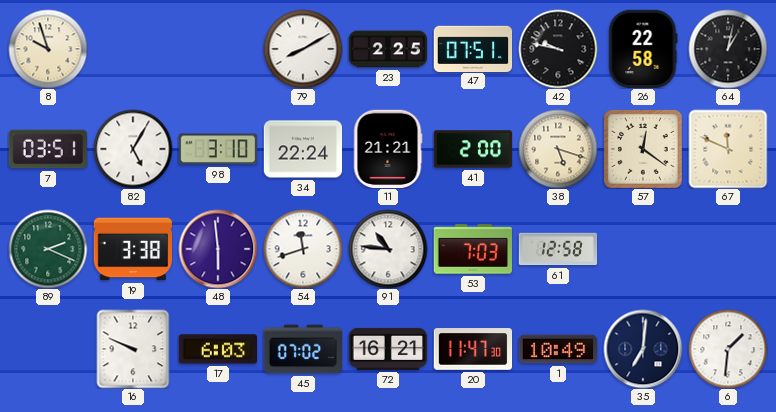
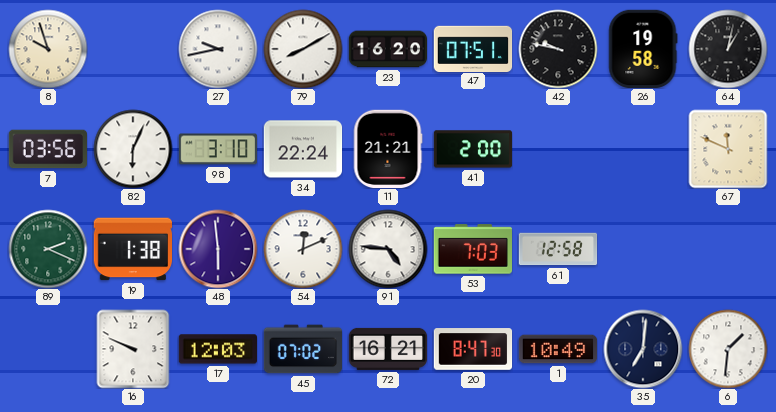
27: none -> 9:43
23: 2:25 -> 16:20
26: 22:58 -> 19:58
7: 03:51 -> 03:56
82: 5:05 -> 6:04
38: 5:18 -> none
57: 12:21 -> none
19: 3:38 -> 1:38
54: 11:42 -> 12:11
91: 10:46 -> 4:46
17: 6:03 -> 12:03
20: 11:47 -> 8:47
